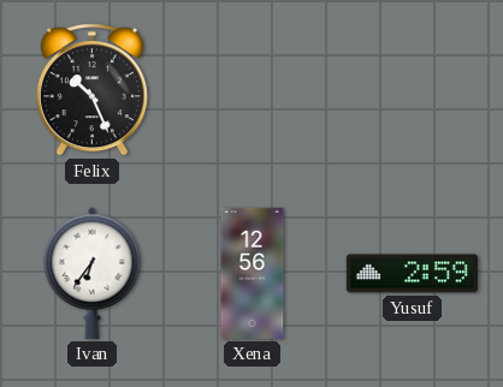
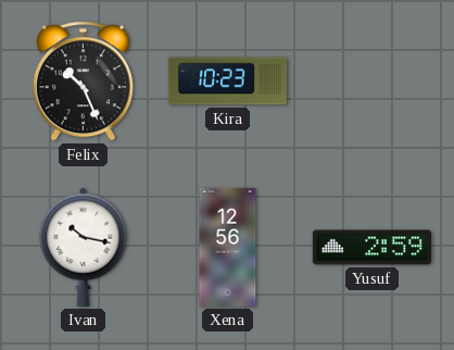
Kira: none -> 10:23
Ivan: 6:36 -> 10:17
